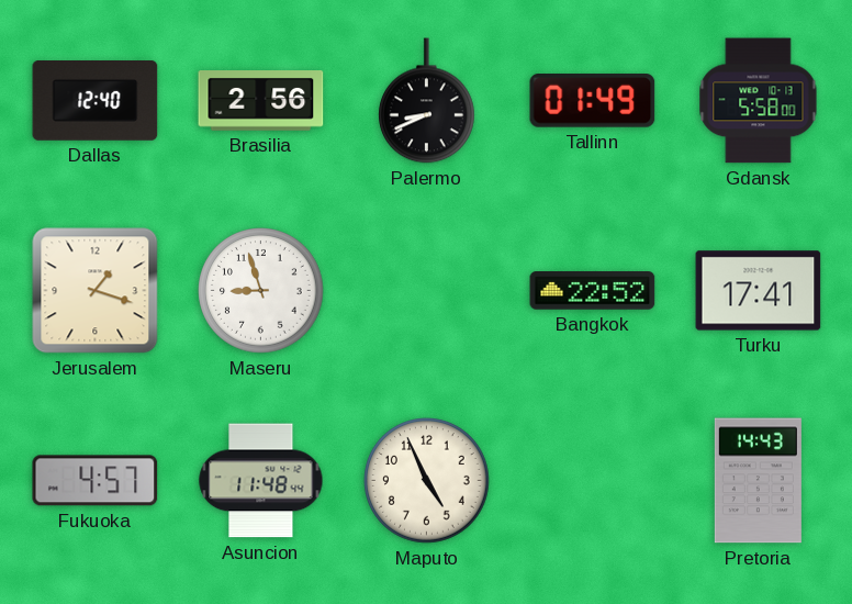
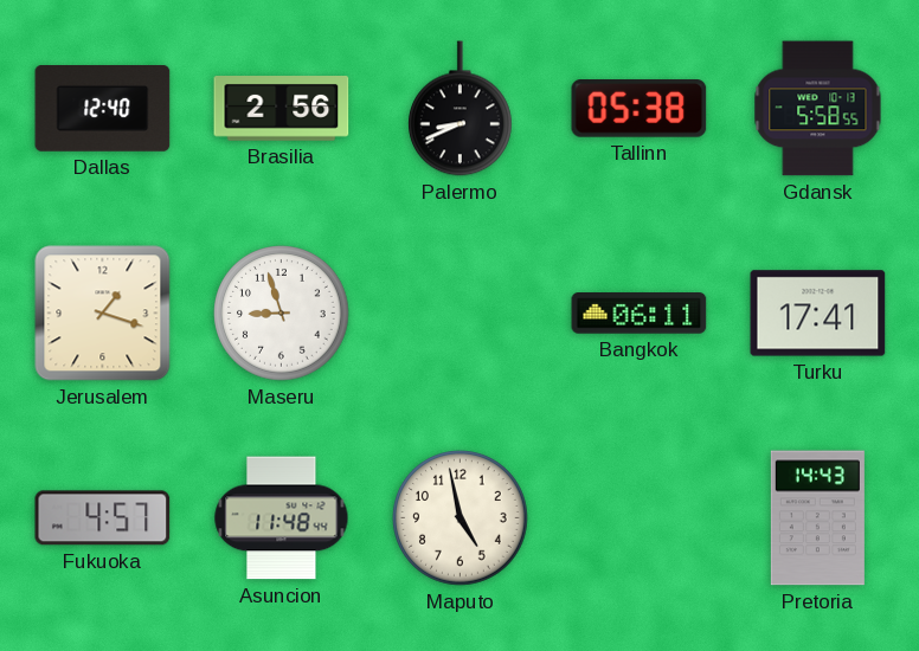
Tallinn: 01:49 -> 05:38
Gdansk: 5:58:00 -> 5:58:55
Bangkok: 22:52 -> 06:11
Maputo: 4:56 -> 4:58
